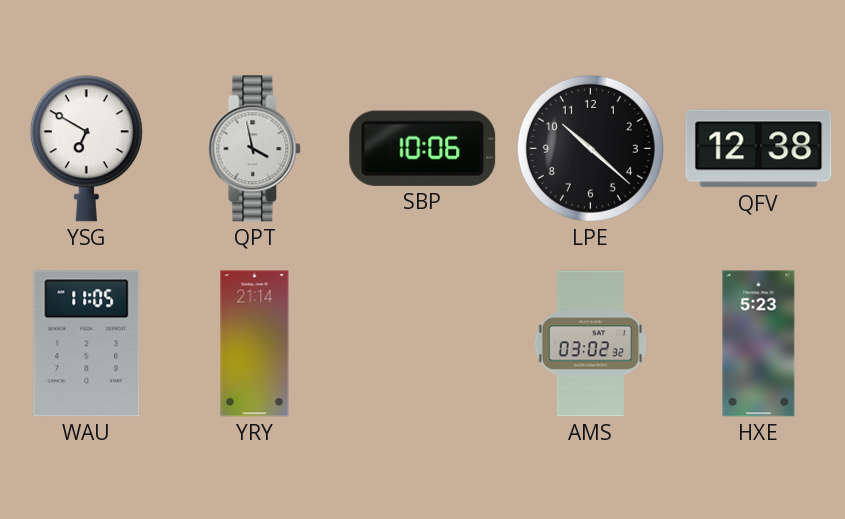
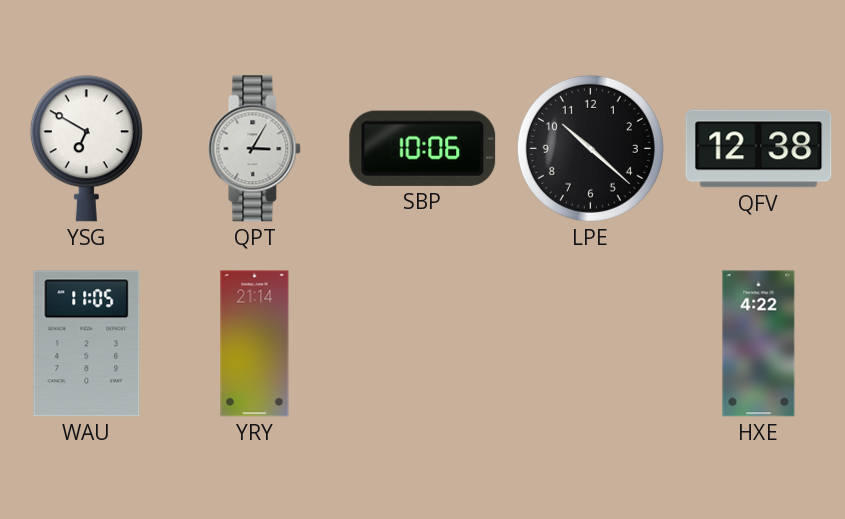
QPT: 3:58 -> 3:05
AMS: 03:02 -> none
HXE: 5:23 -> 4:22
